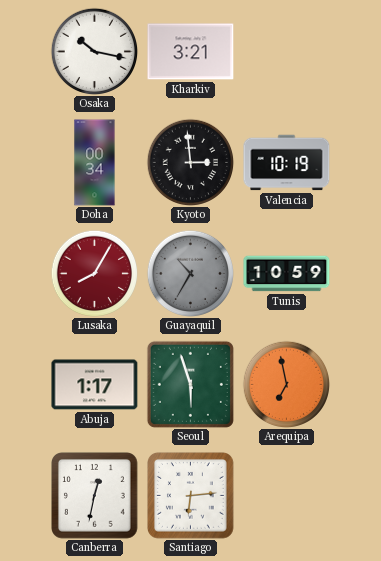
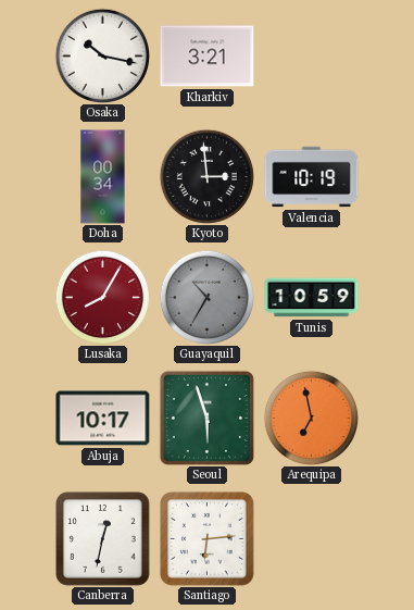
Abuja: 1:17 -> 10:17
